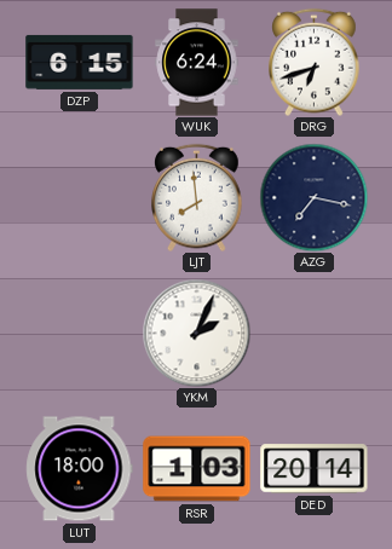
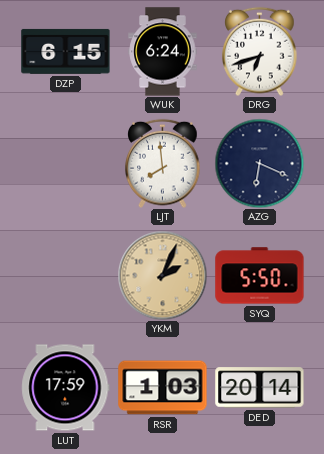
AZG: 7:17 -> 6:19
YKM dial: white -> champagne
SYQ: none -> 5:50
LUT: 18:00 -> 17:59
